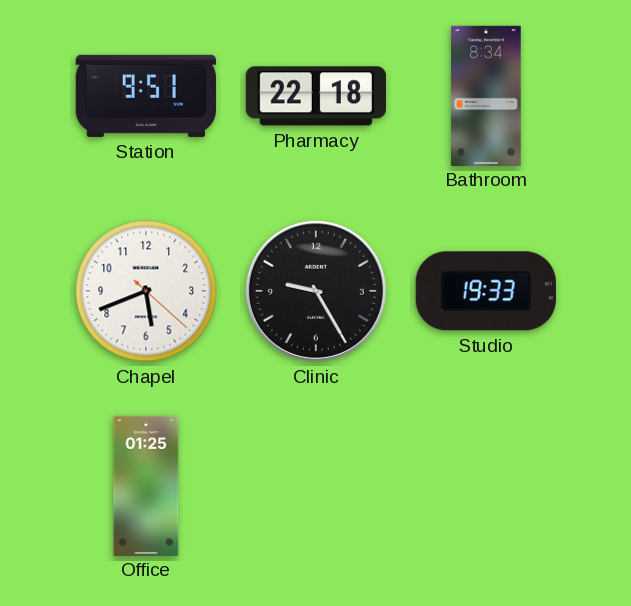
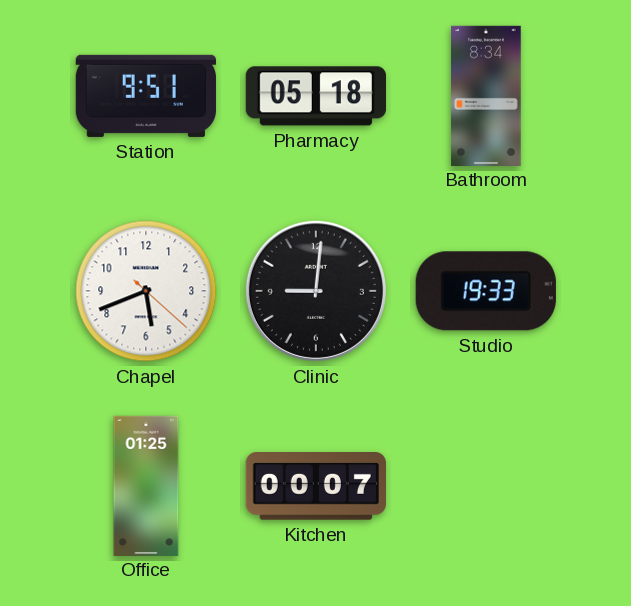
Pharmacy: 22:18 -> 05:18
Clinic: 9:25 -> 9:01
Kitchen: none -> 00:07
